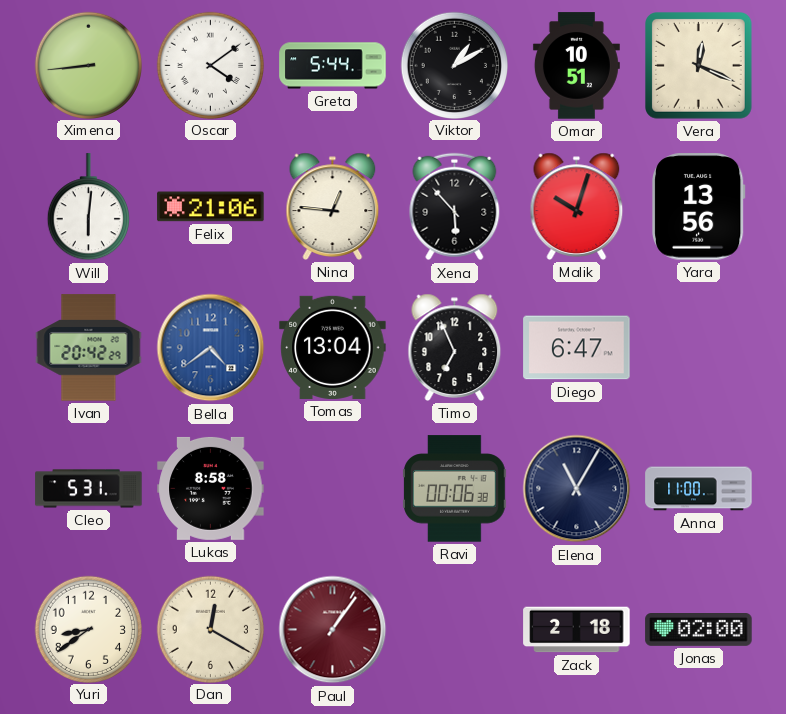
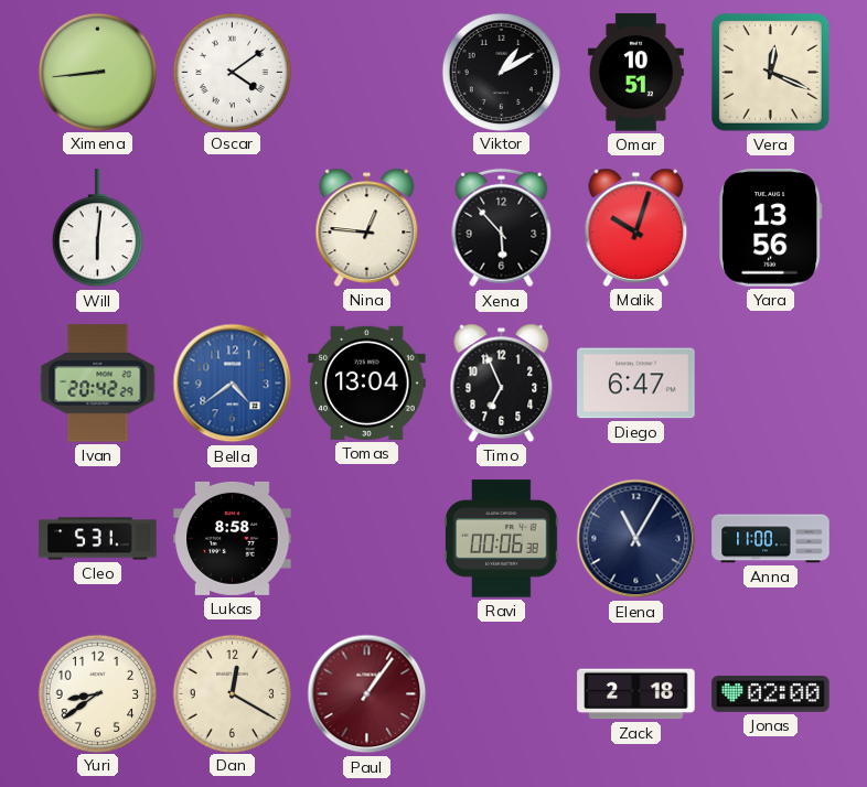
Greta: 5:44 -> none
Felix: 21:06 -> none
